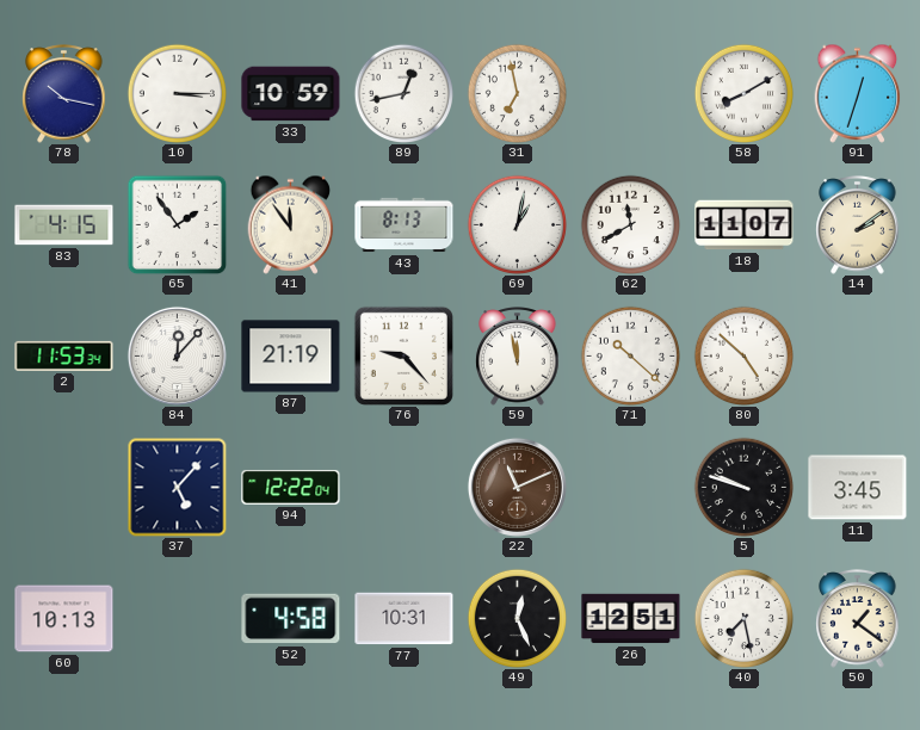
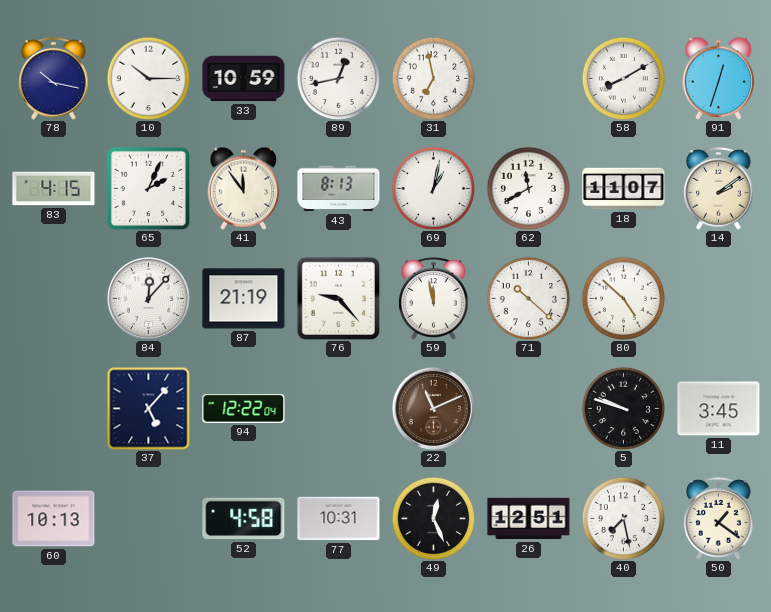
10: 3:15 -> 10:15
65: 1:54 -> 2:04
2: 11:53 -> none
